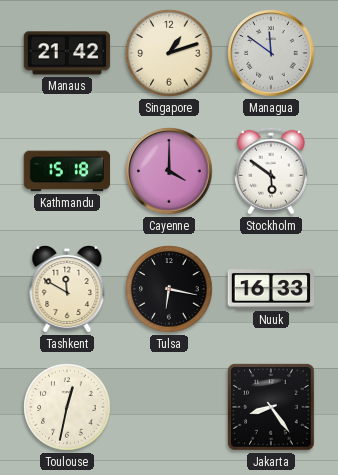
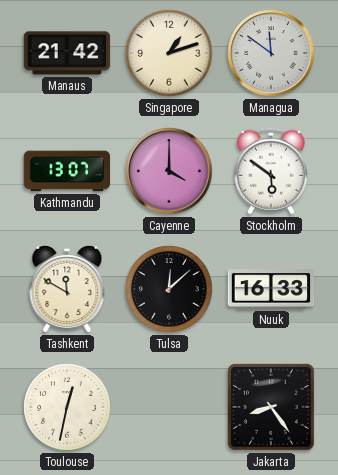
Kathmandu: 15:18 -> 13:07
Tulsa: 6:17 -> 12:08
